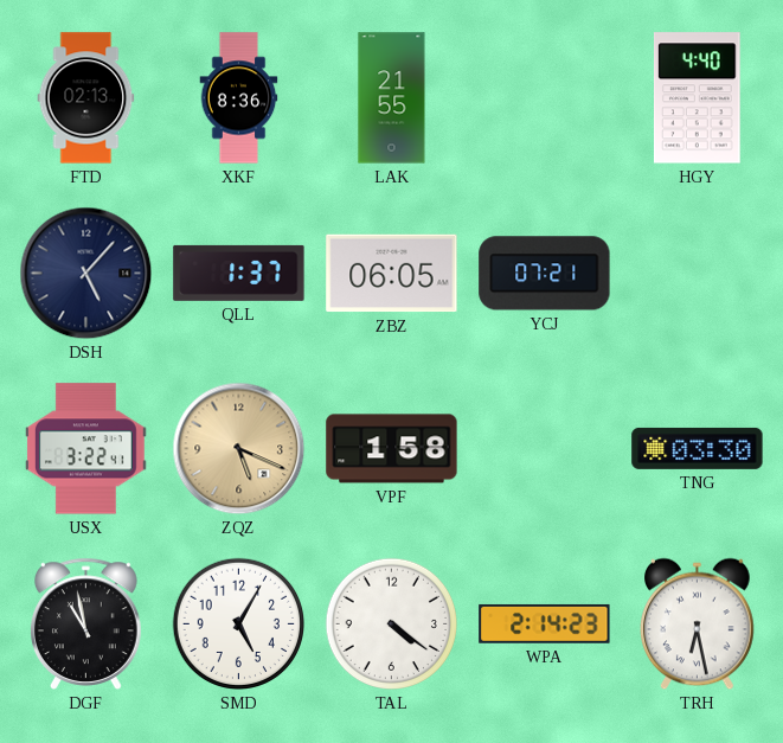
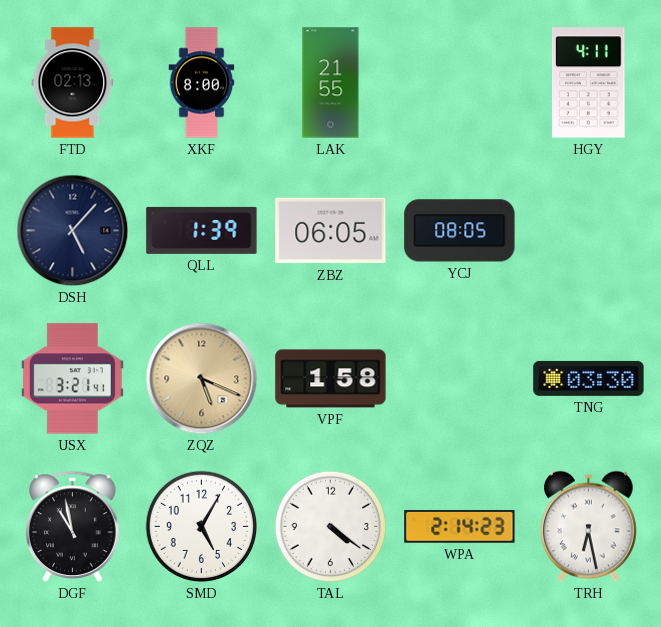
XKF: 8:36 -> 8:00
HGY: 4:40 -> 4:11
QLL: 1:37 -> 1:39
YCJ: 07:21 -> 08:05
USX: 3:22 -> 3:21
